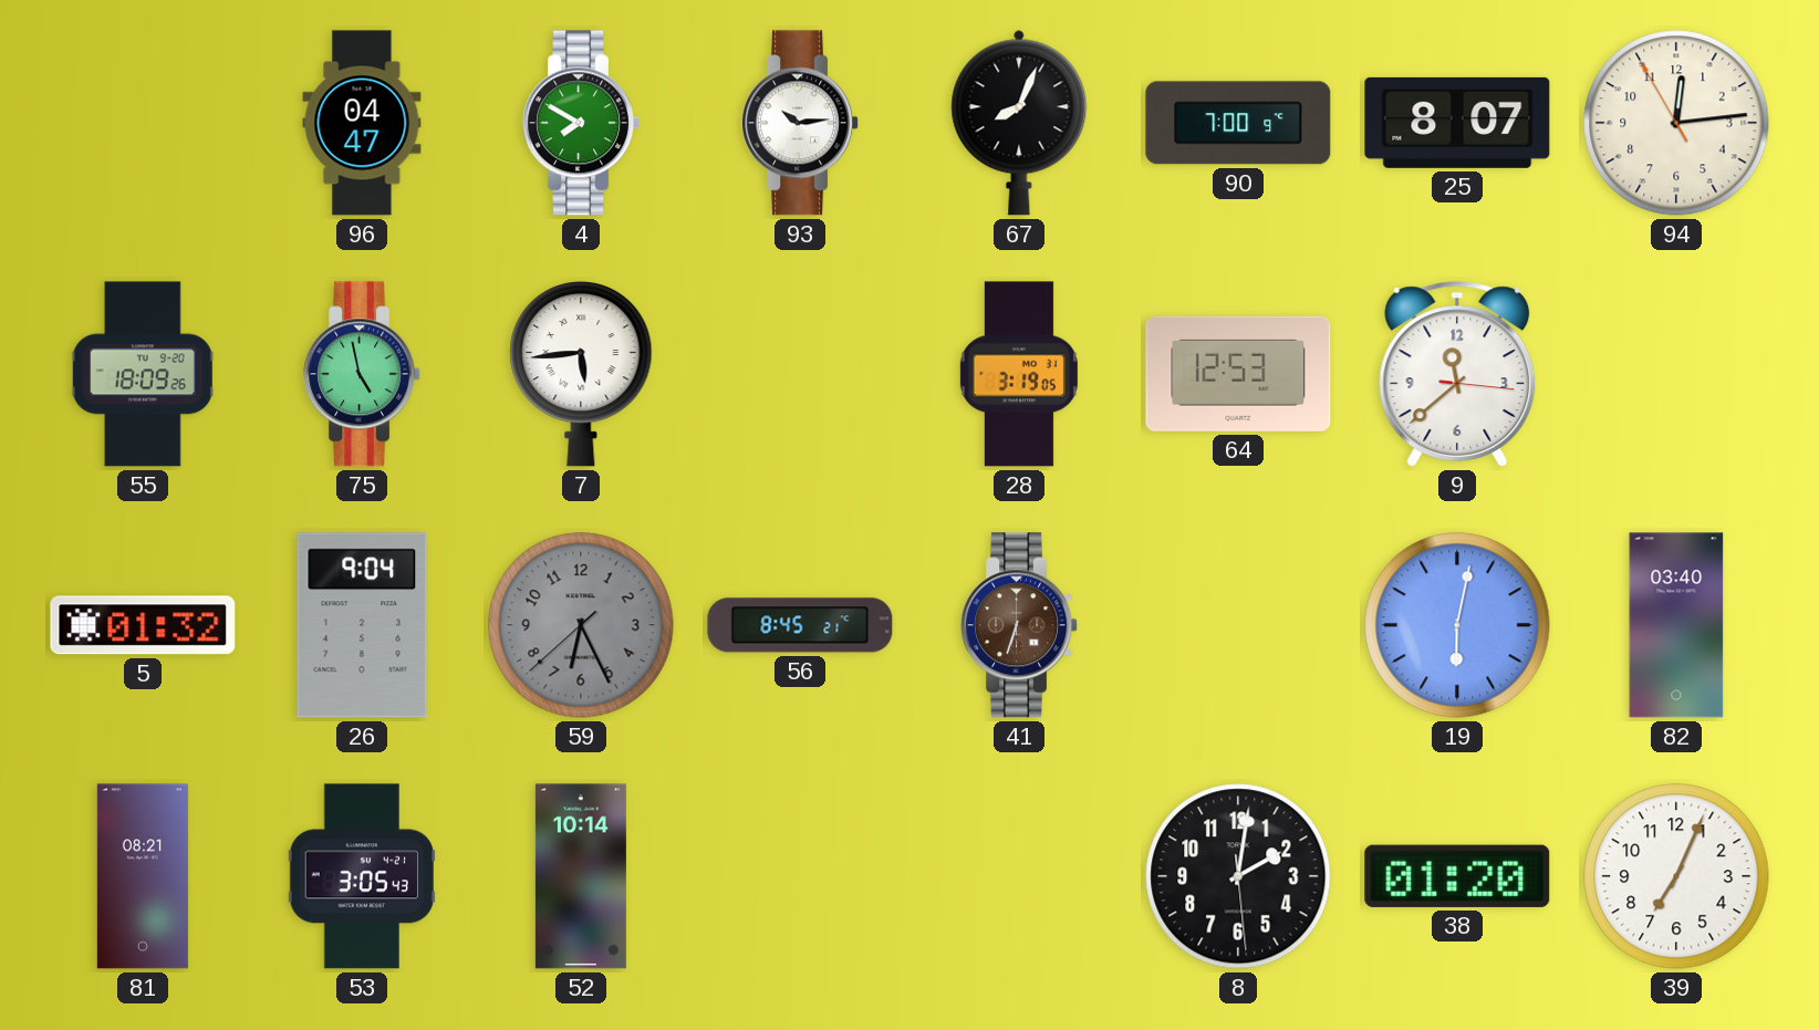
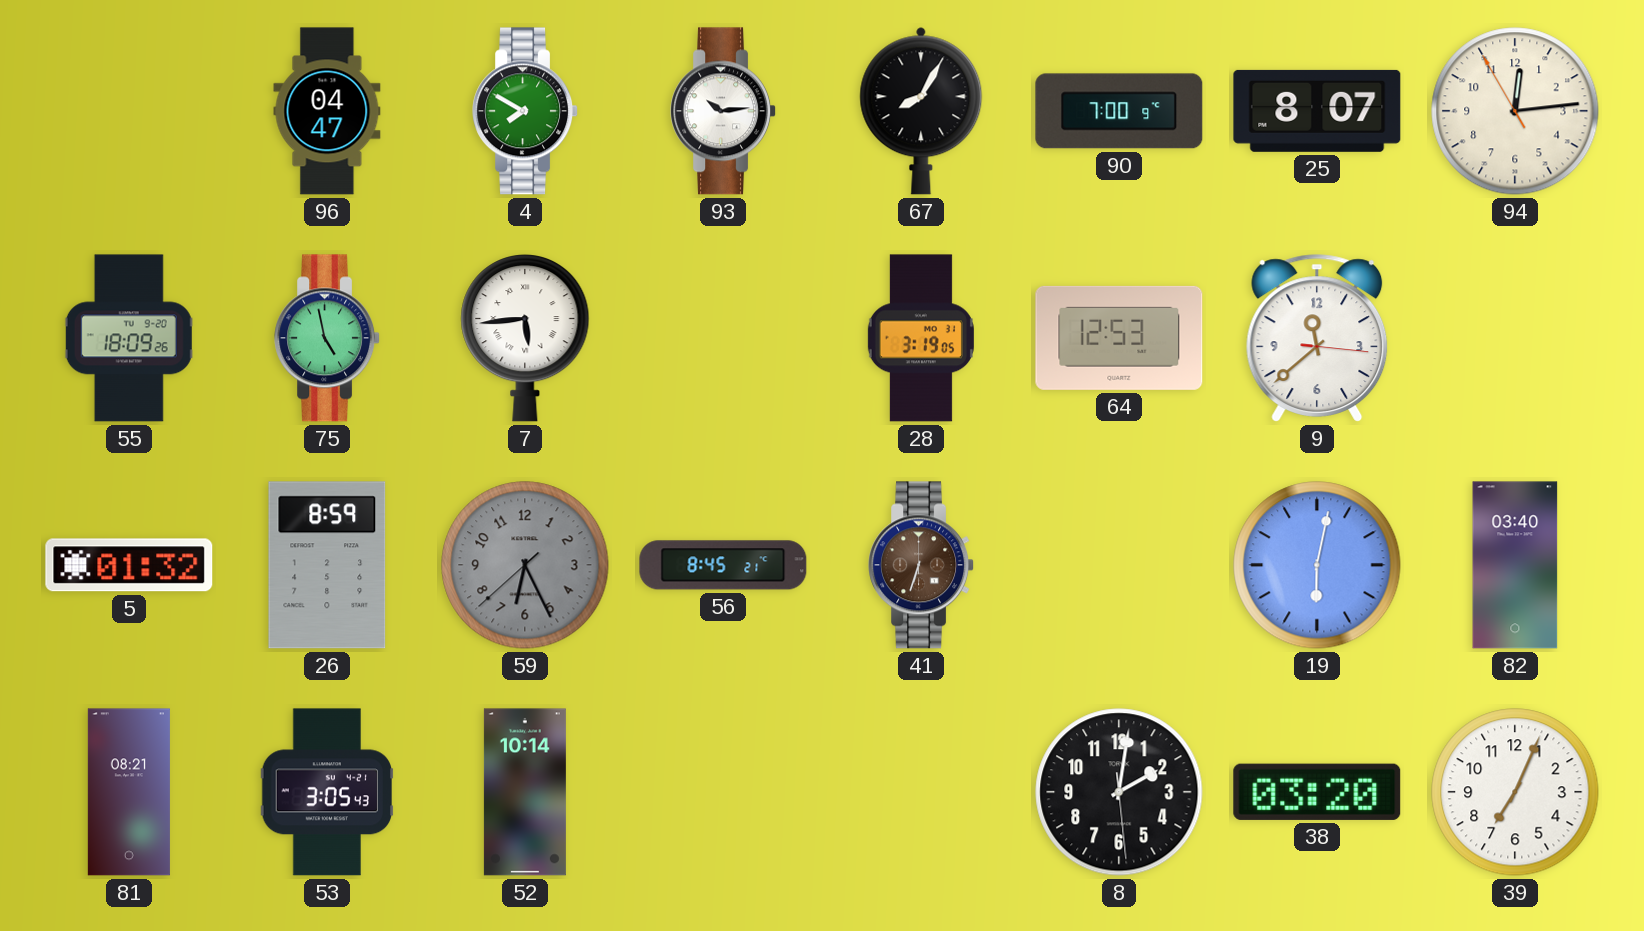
67: 8:04 -> 8:05
26: 9:04 -> 8:59
38: 01:20 -> 03:20
